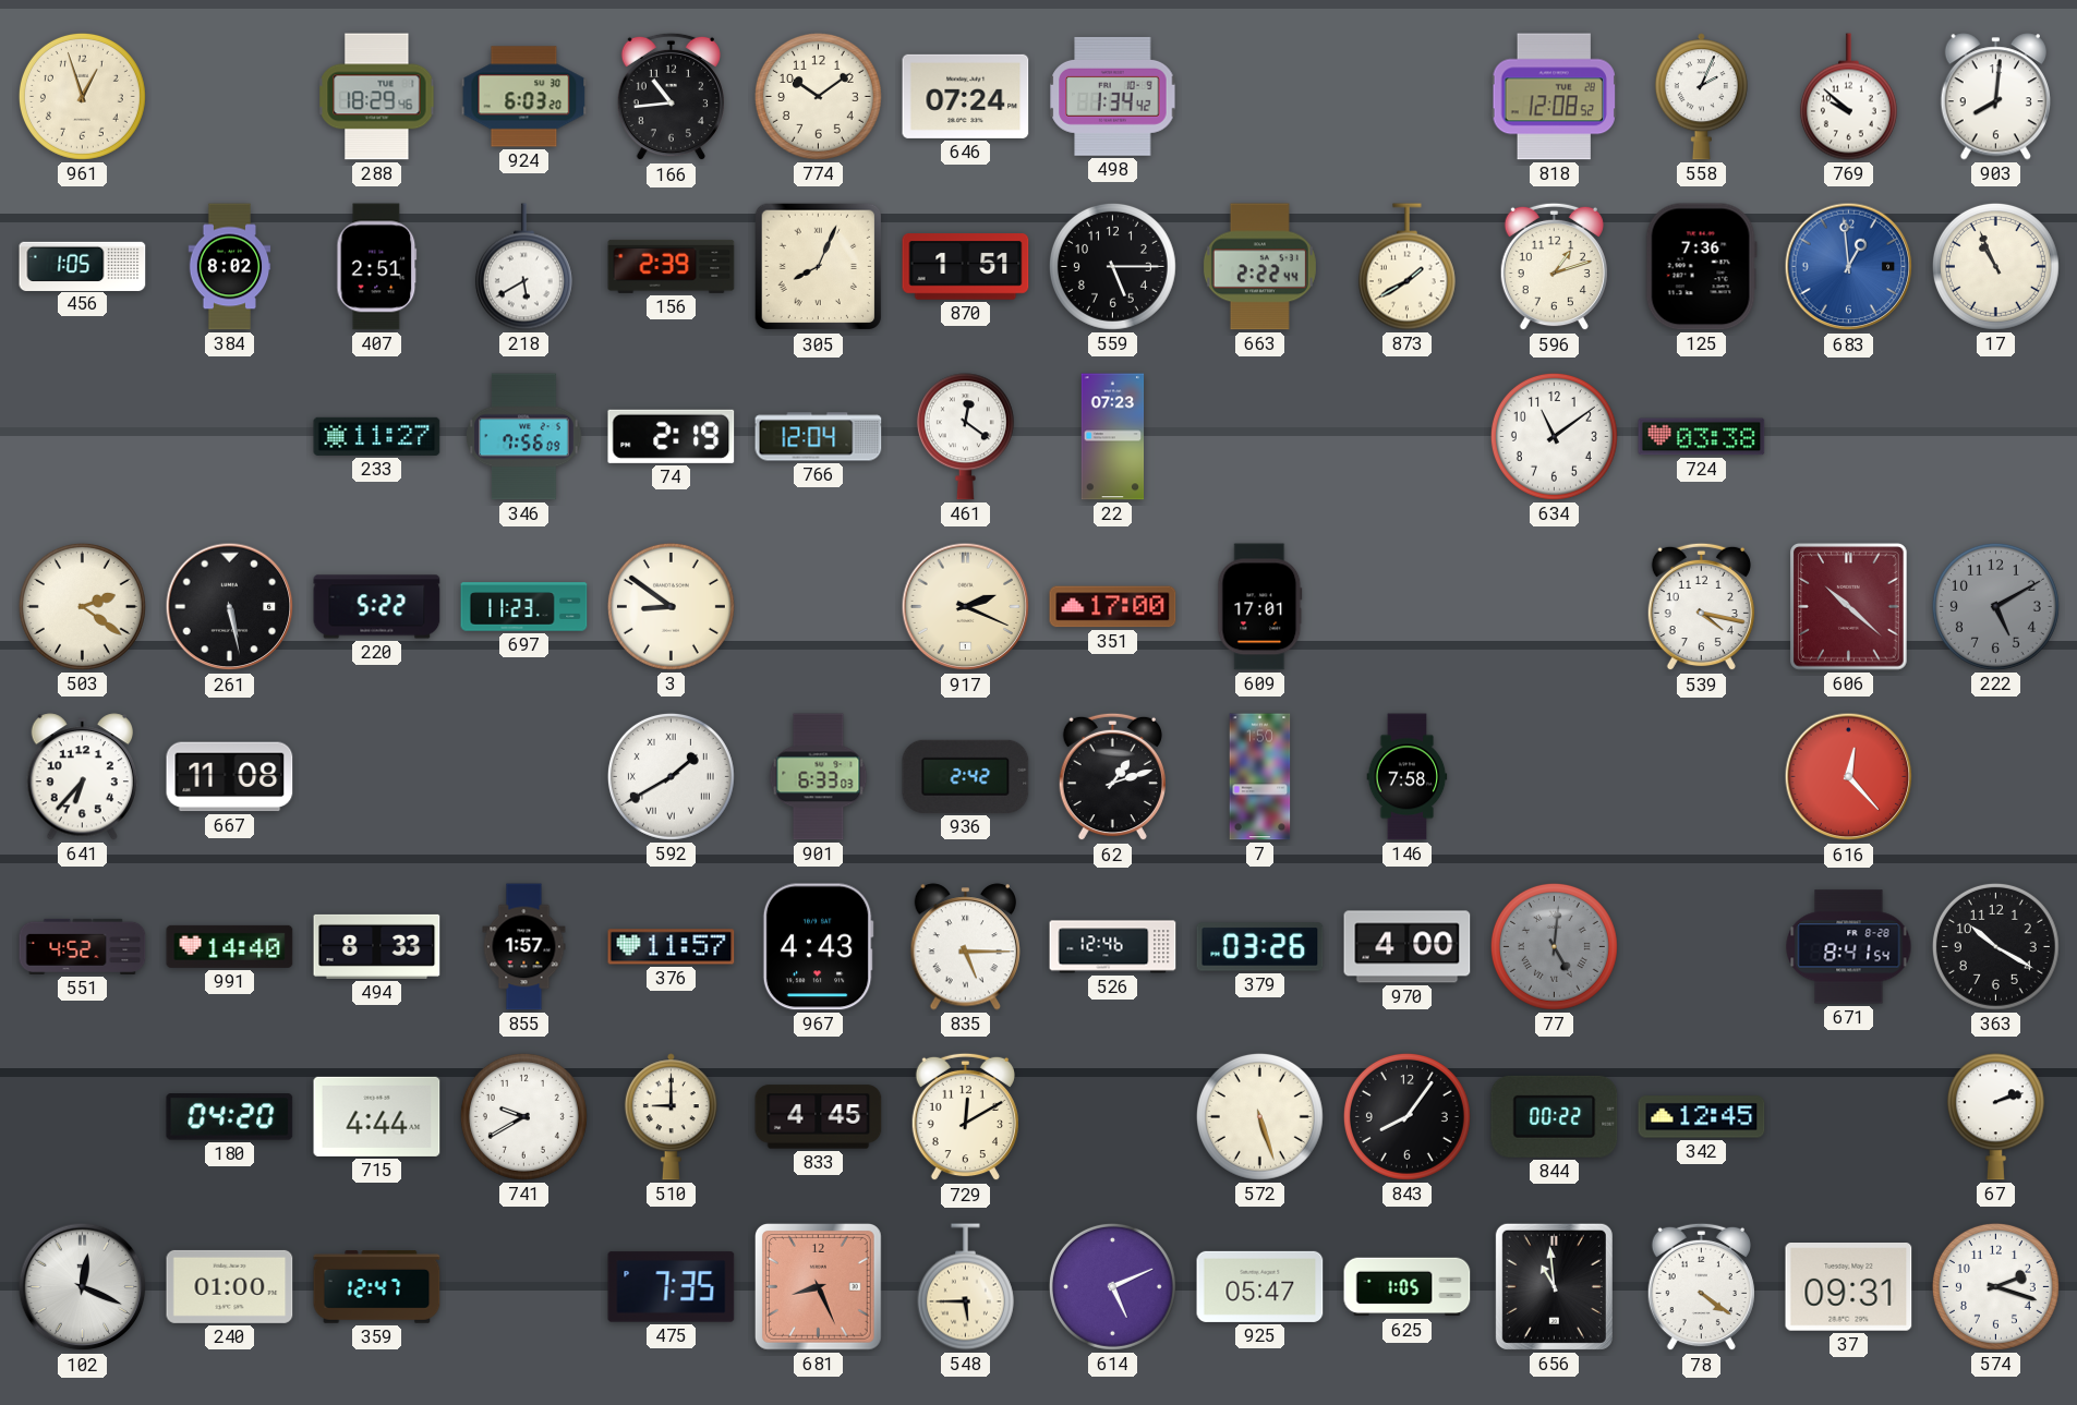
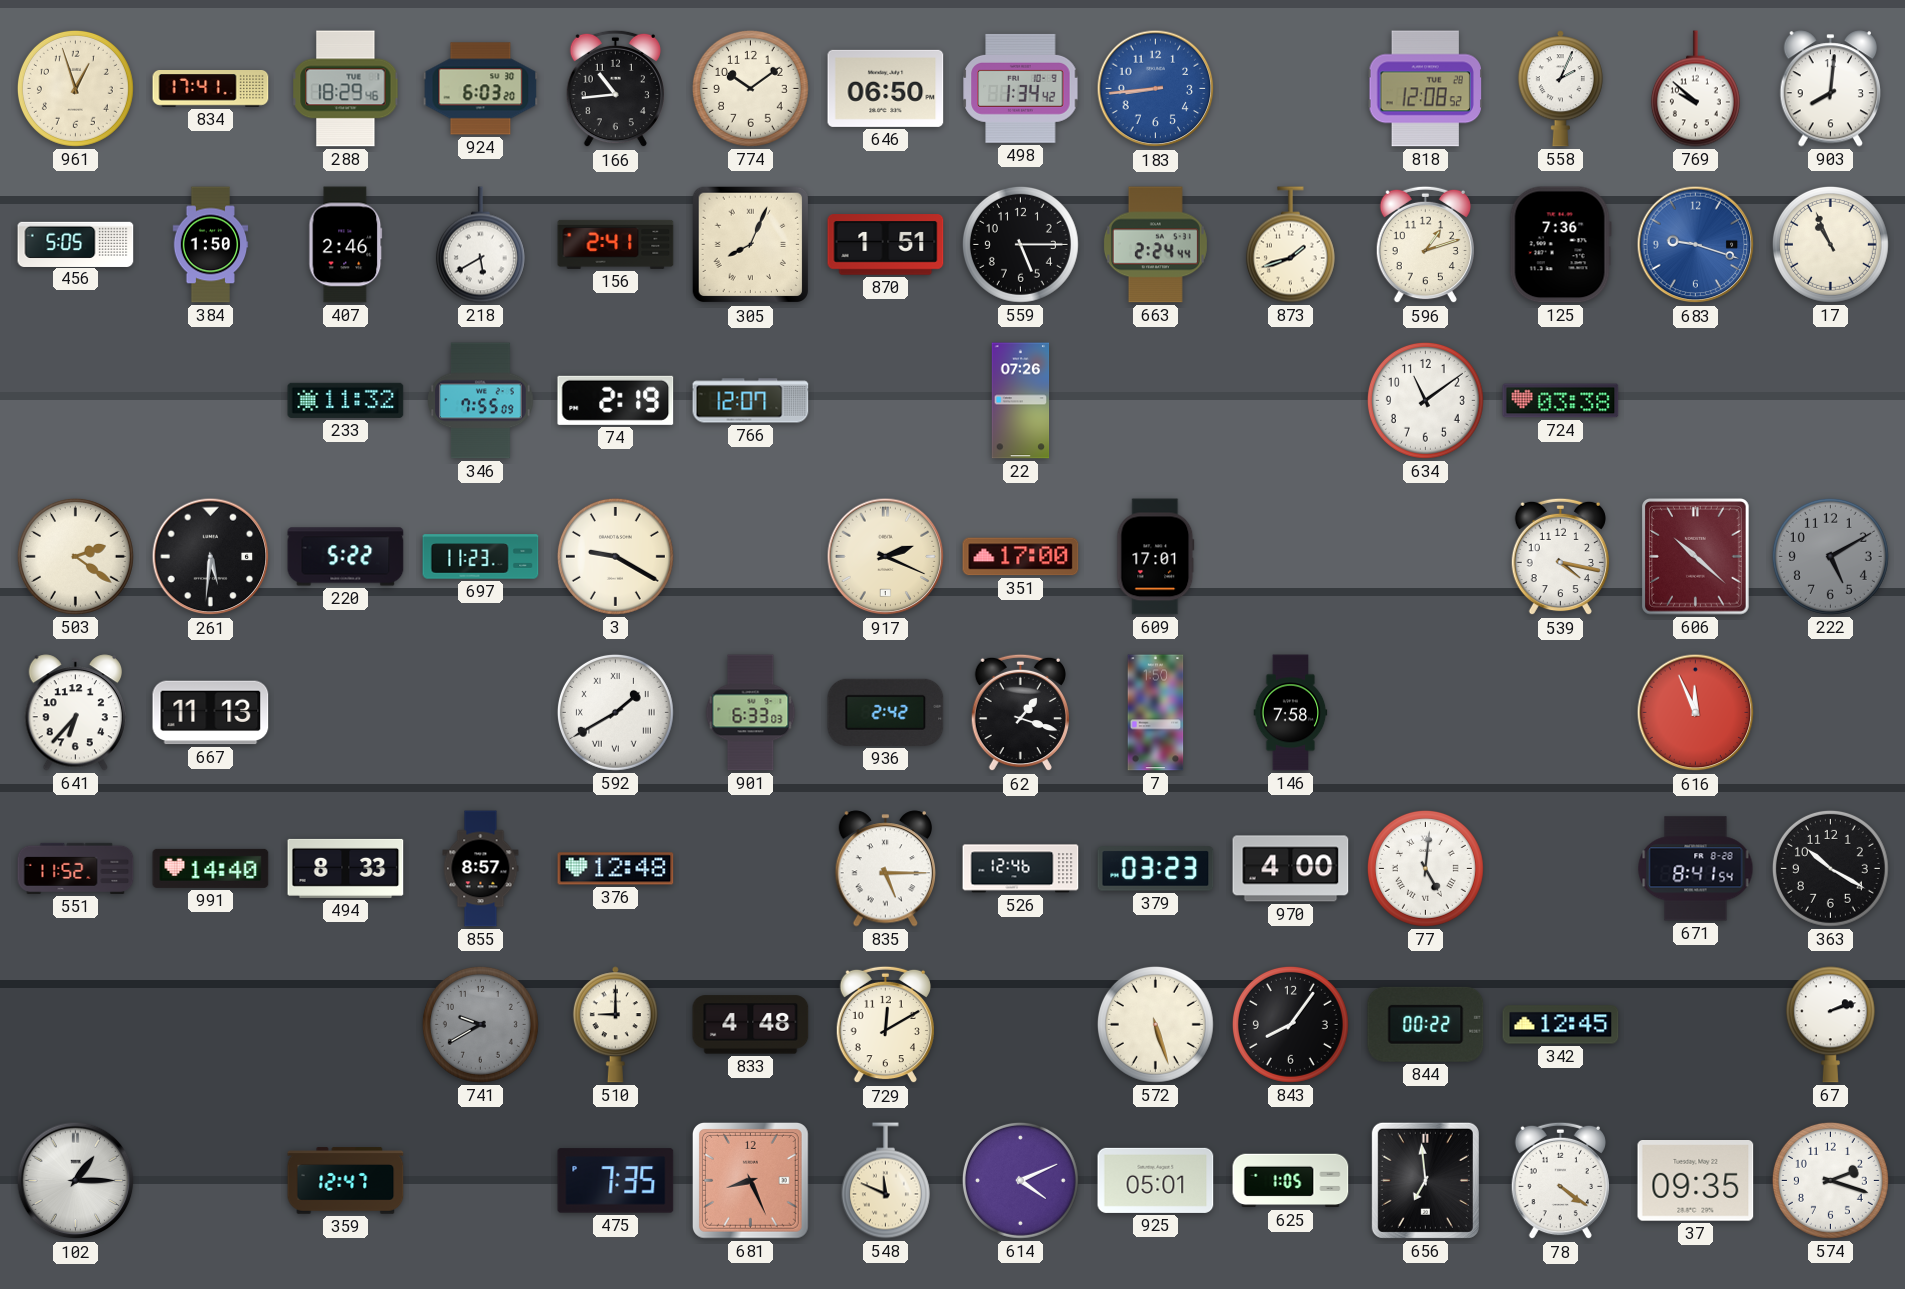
834: none -> 17:41
646: 07:24 -> 06:50
183: none -> 8:44
456: 1:05 -> 5:05
384: 8:02 -> 1:50
407: 2:51 -> 2:46
156: 2:39 -> 2:41
663: 2:22 -> 2:24
873: 1:40 -> 1:42
683: 12:59 -> 9:18
233: 11:27 -> 11:32
346: 7:56 -> 7:55
766: 12:04 -> 12:07
461: 12:21 -> none
22: 07:23 -> 07:26
261: 5:28 -> 5:31
3: 8:51 -> 9:20
667: 11:08 -> 11:13
62: 1:12 -> 1:18
616: 12:23 -> 11:56
551: 4:52 -> 11:52
855: 1:57 -> 8:57
376: 11:57 -> 12:48
967: 4:43 -> none
379: 03:26 -> 03:23
77 dial: grey -> white
180: 04:20 -> none
715: 4:44 -> none
741 dial: white -> grey
833: 4:45 -> 4:48
102: 12:19 -> 1:15
240: 01:00 -> none
548: 5:45 -> 11:49
614: 5:11 -> 4:11
925: 05:47 -> 05:01
656: 10:59 -> 6:59
37: 09:31 -> 09:35
